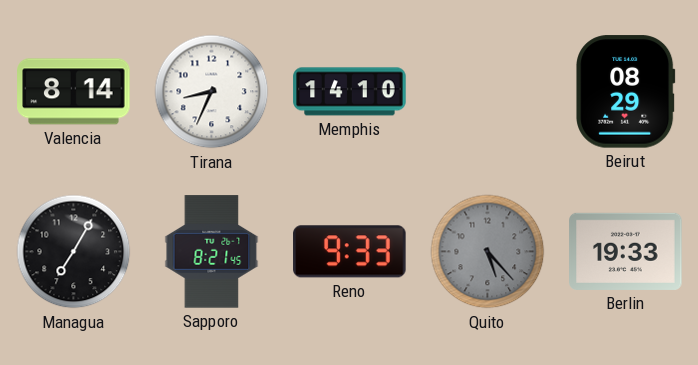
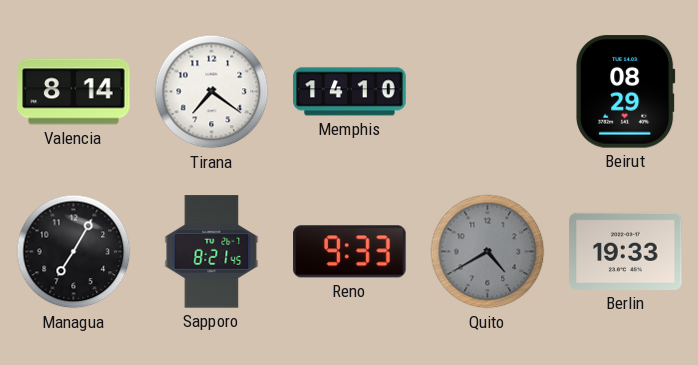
Tirana: 8:34 -> 7:21
Quito: 5:23 -> 4:40
